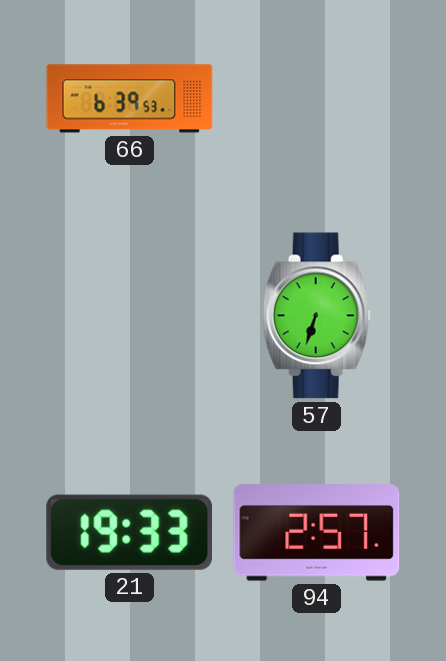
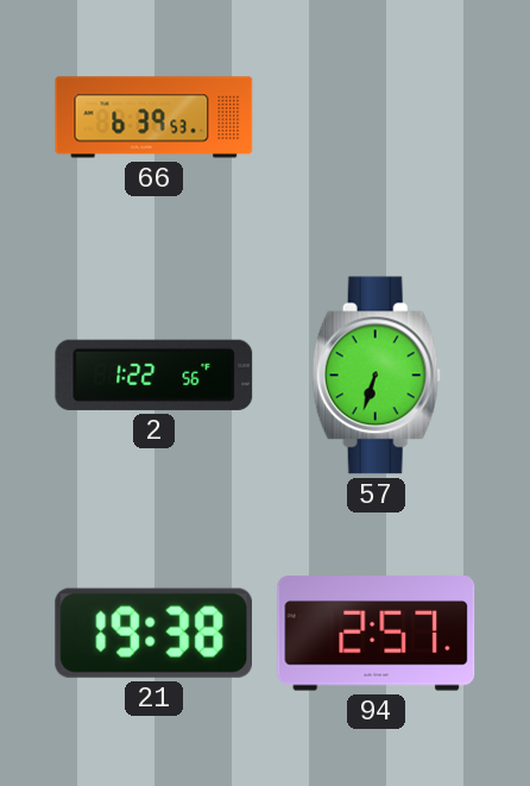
2: none -> 1:22
21: 19:33 -> 19:38
